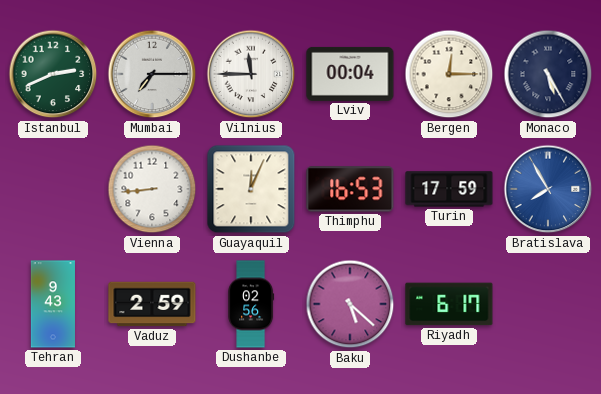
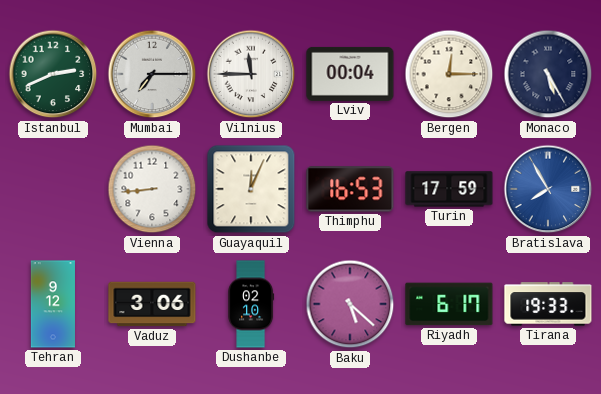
Tehran: 9:43 -> 9:12
Vaduz: 2:59 -> 3:06
Dushanbe: 02:56 -> 02:10
Tirana: none -> 19:33
